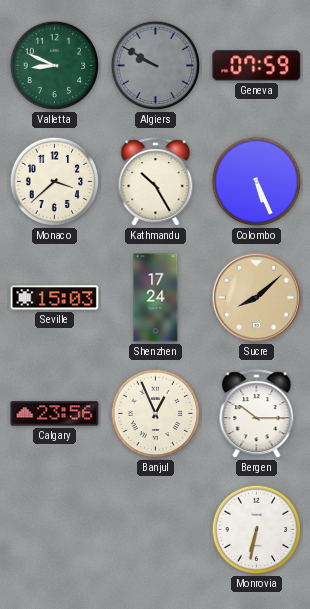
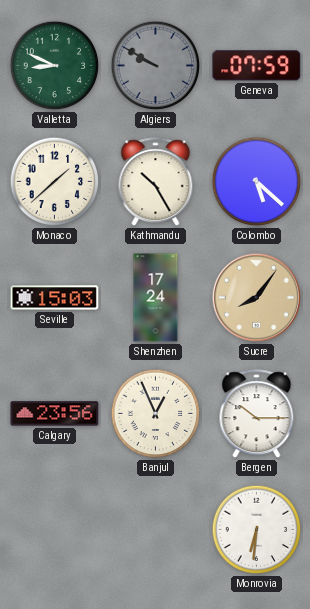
Monaco: 3:38 -> 1:38
Colombo: 5:26 -> 5:22
Sucre: 8:08 -> 8:06
Monrovia: 6:32 -> 6:31
